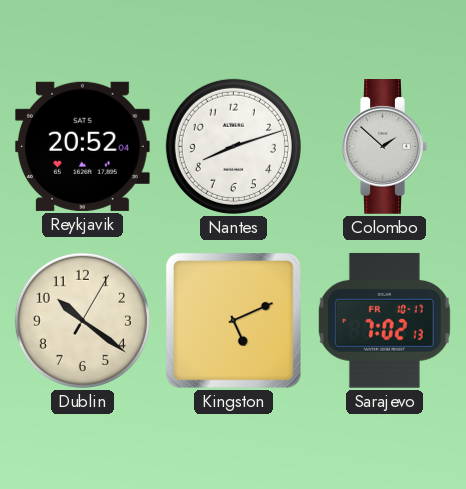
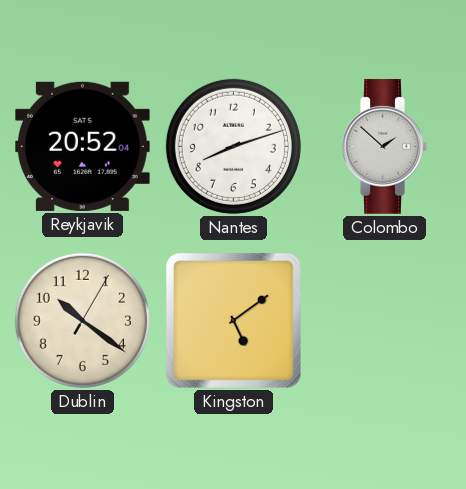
Kingston: 5:11 -> 5:09
Sarajevo: 7:02 -> none
